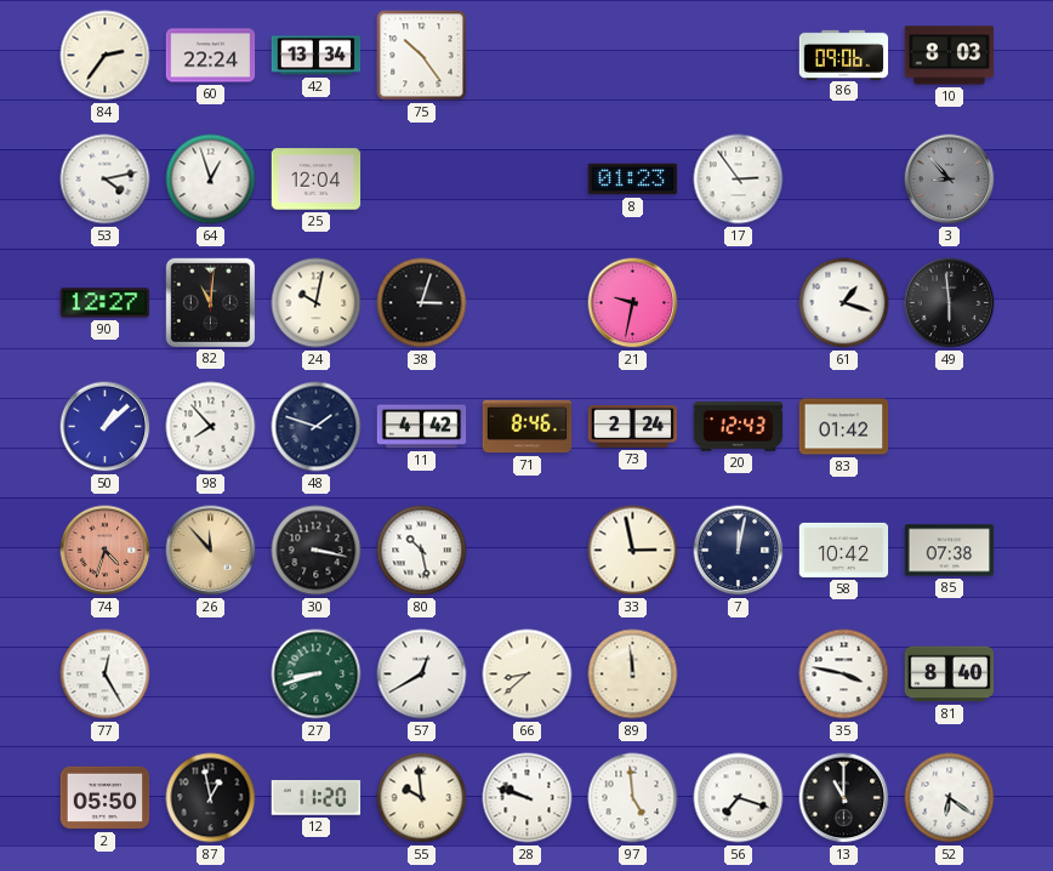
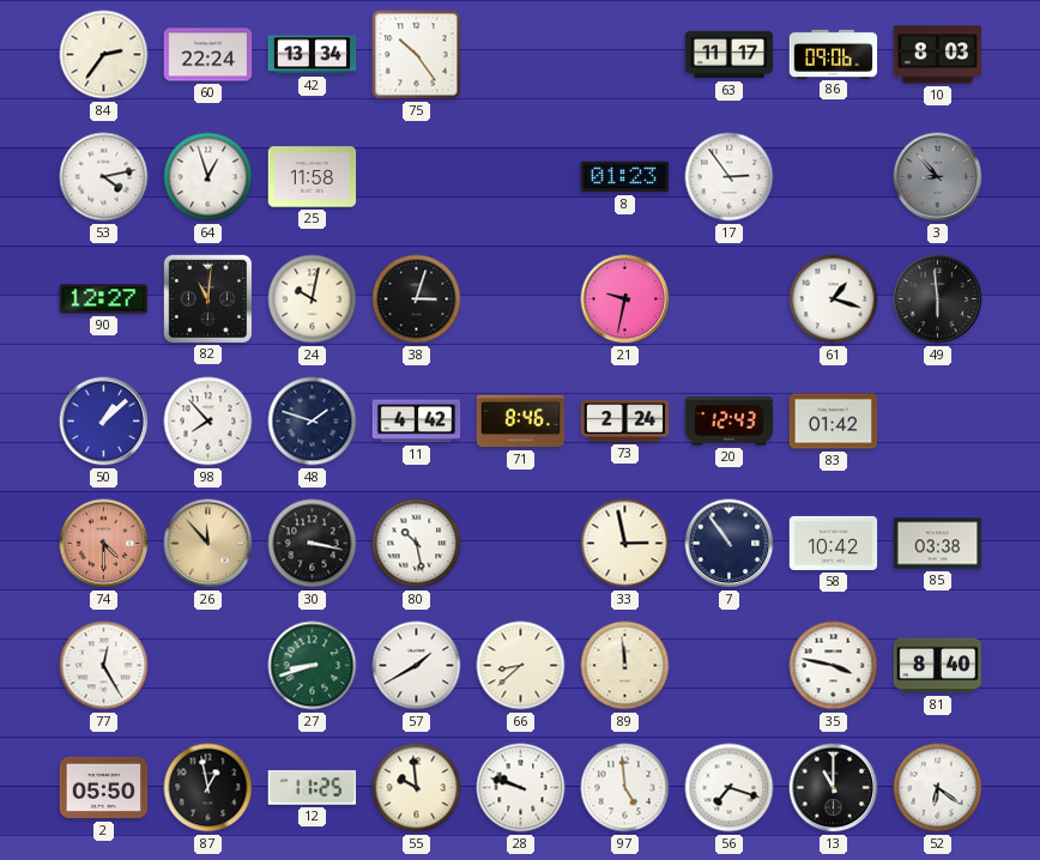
63: none -> 11:17
25: 12:04 -> 11:58
74: 4:33 -> 4:30
7: 12:02 -> 10:54
85: 07:38 -> 03:38
57: 12:40 -> 1:40
12: 11:20 -> 11:25
